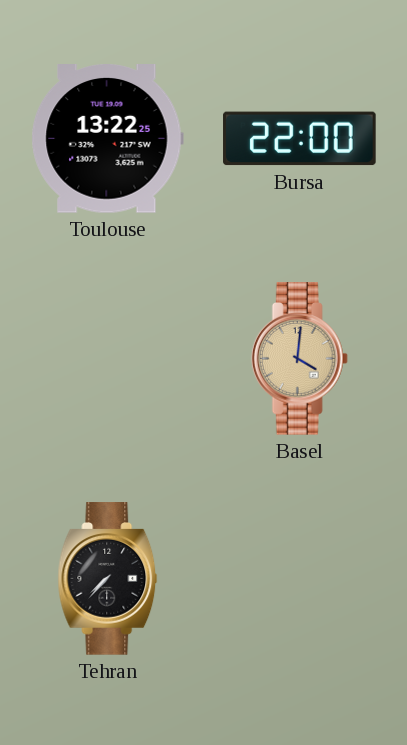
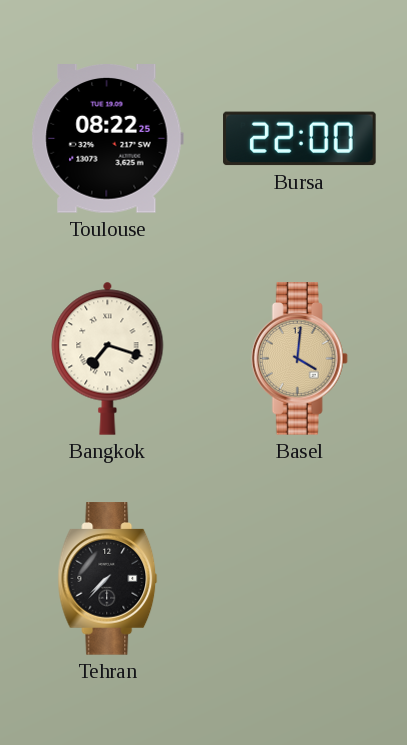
Toulouse: 13:22 -> 08:22
Bangkok: none -> 7:18
